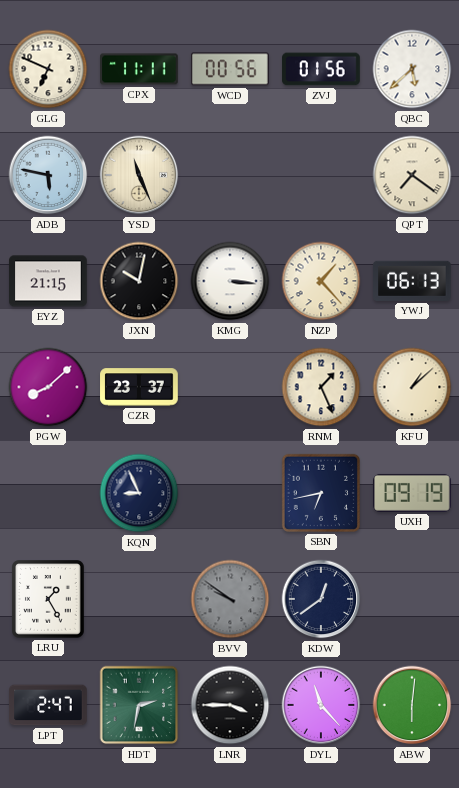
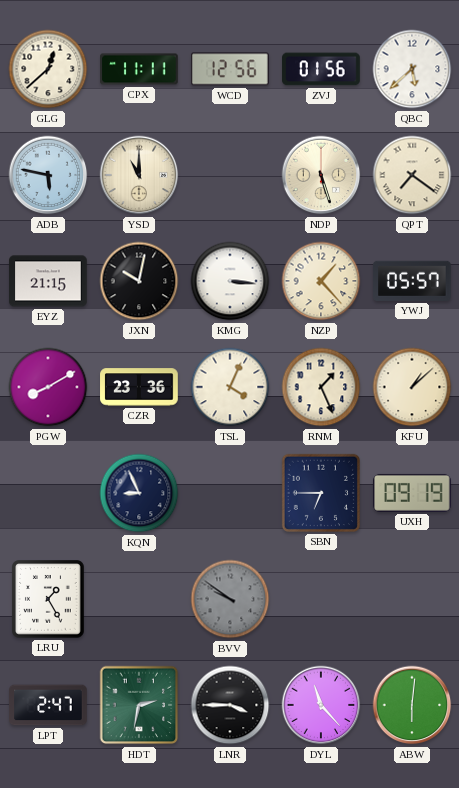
GLG: 6:49 -> 12:38
WCD: 00:56 -> 12:56
YSD: 11:26 -> 11:00
NDP: none -> 5:27
YWJ: 06:13 -> 05:57
PGW: 8:08 -> 8:10
CZR: 23:37 -> 23:36
TSL: none -> 4:04
SBN: 6:43 -> 6:45
KDW: 12:39 -> none
